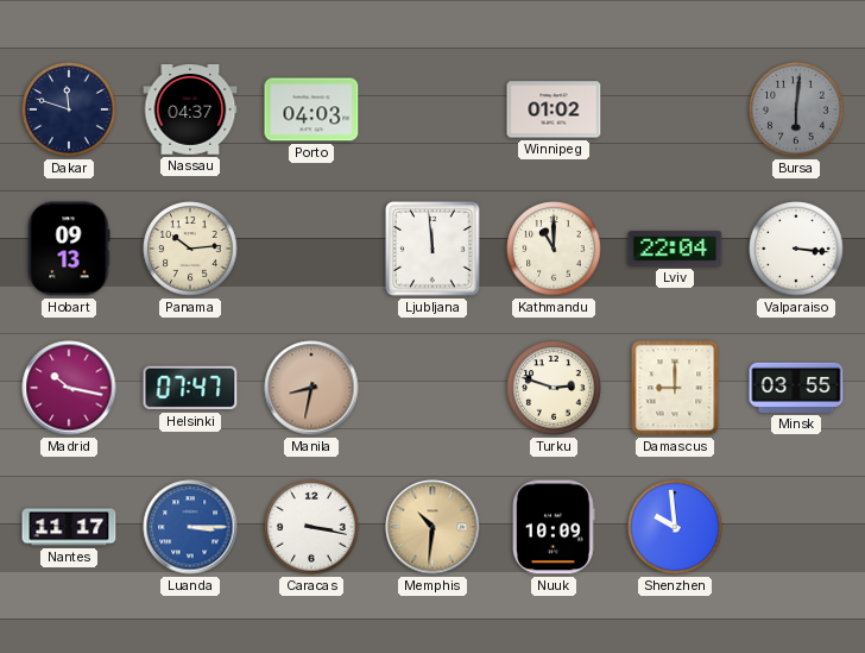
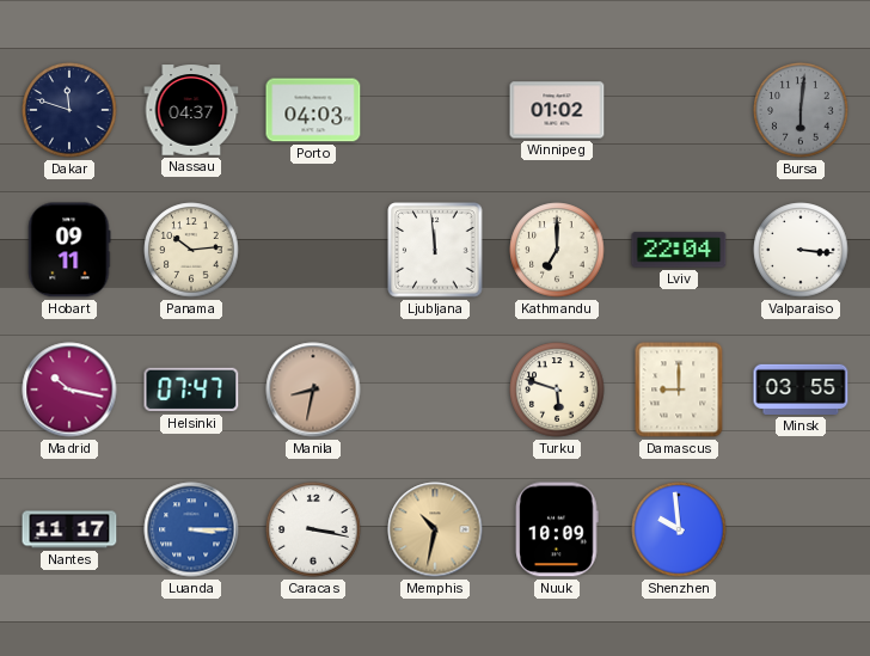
Hobart: 09:13 -> 09:11
Kathmandu: 11:00 -> 7:00
Turku: 2:48 -> 5:48
Memphis: 10:31 -> 10:32
